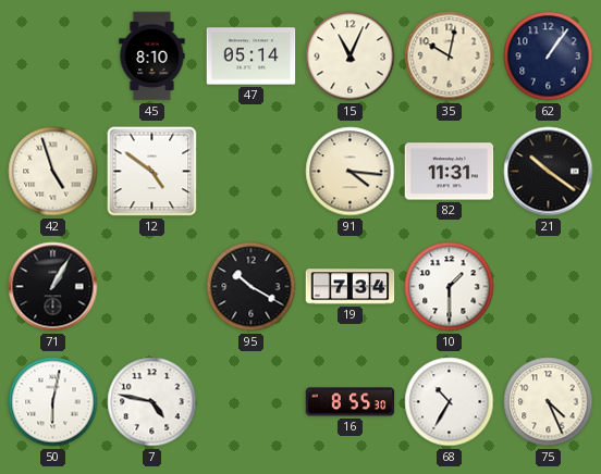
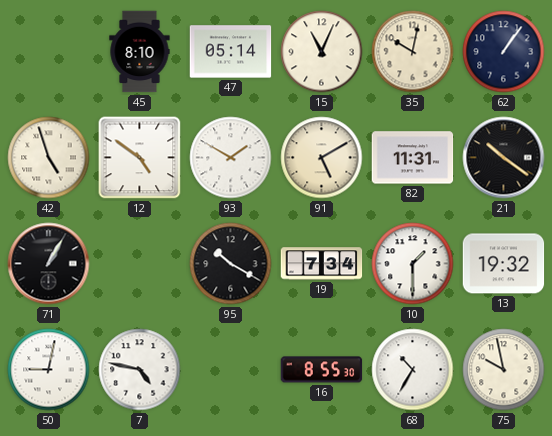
93: none -> 1:50
91: 4:16 -> 5:10
13: none -> 19:32
50: 6:02 -> 9:02
75: 4:26 -> 9:58
